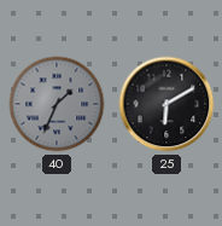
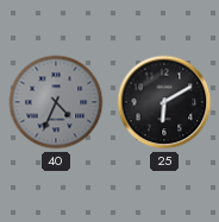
40: 1:34 -> 4:34
